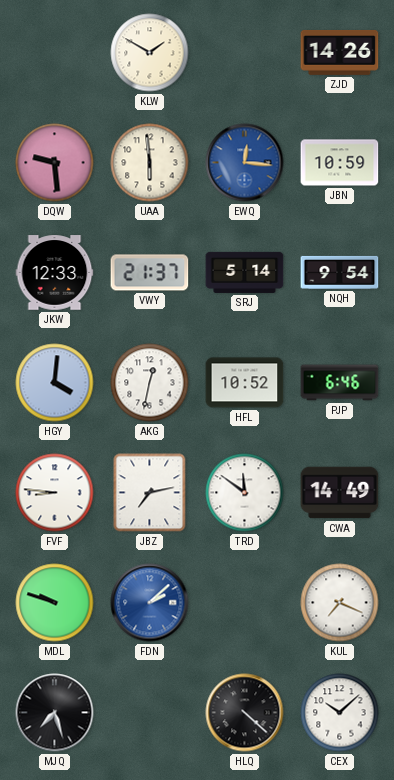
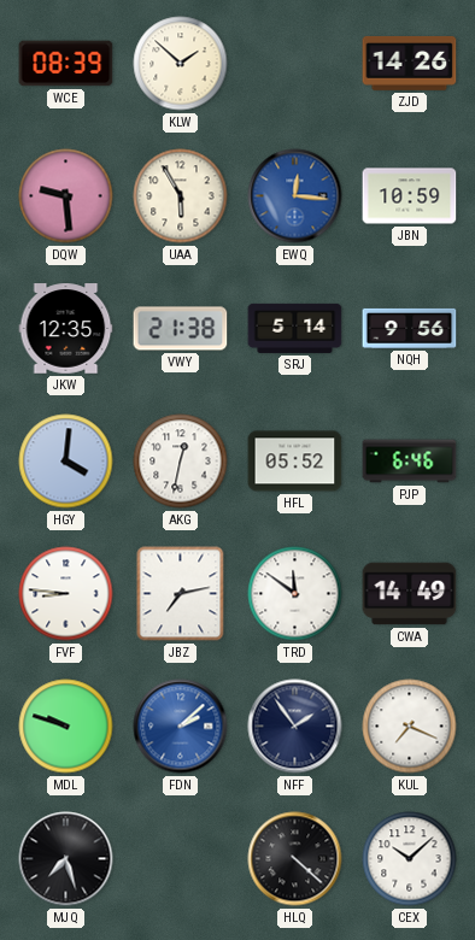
WCE: none -> 08:39
KLW: 1:50 -> 1:52
UAA: 5:59 -> 5:55
JKW: 12:33 -> 12:35
VWY: 21:37 -> 21:38
NQH: 9:54 -> 9:56
HFL: 10:52 -> 05:52
NFF: none -> 1:54
